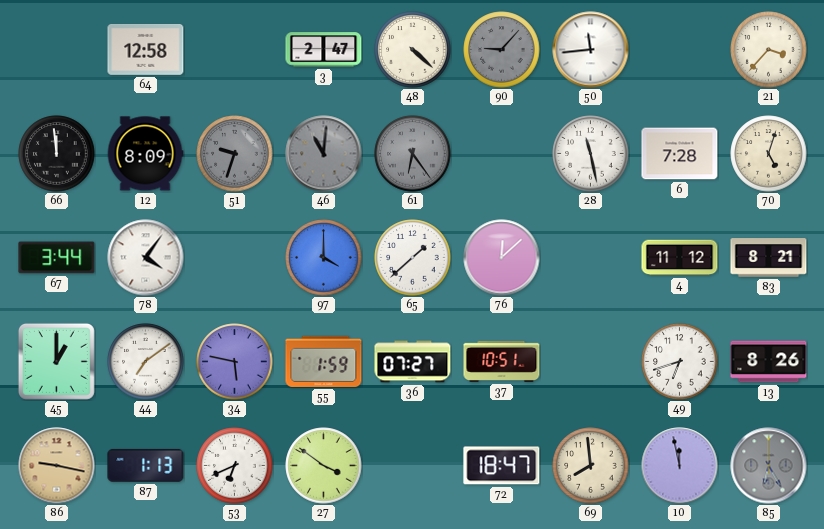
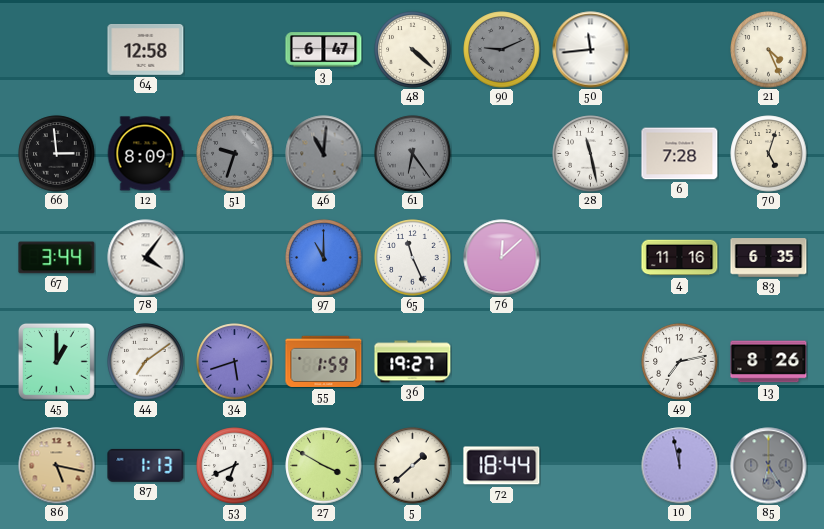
3: 2:47 -> 6:47
90: 9:07 -> 9:11
21: 3:37 -> 4:26
66: 11:59 -> 2:59
97: 4:00 -> 11:00
65: 1:38 -> 11:26
4: 11:12 -> 11:16
83: 8:21 -> 6:35
34: 5:47 -> 5:42
36: 07:27 -> 19:27
37: 10:51 -> none
49: 6:42 -> 7:13
86: 9:17 -> 5:17
27: 3:51 -> 3:50
5: none -> 1:38
72: 18:47 -> 18:44
69: 7:59 -> none
